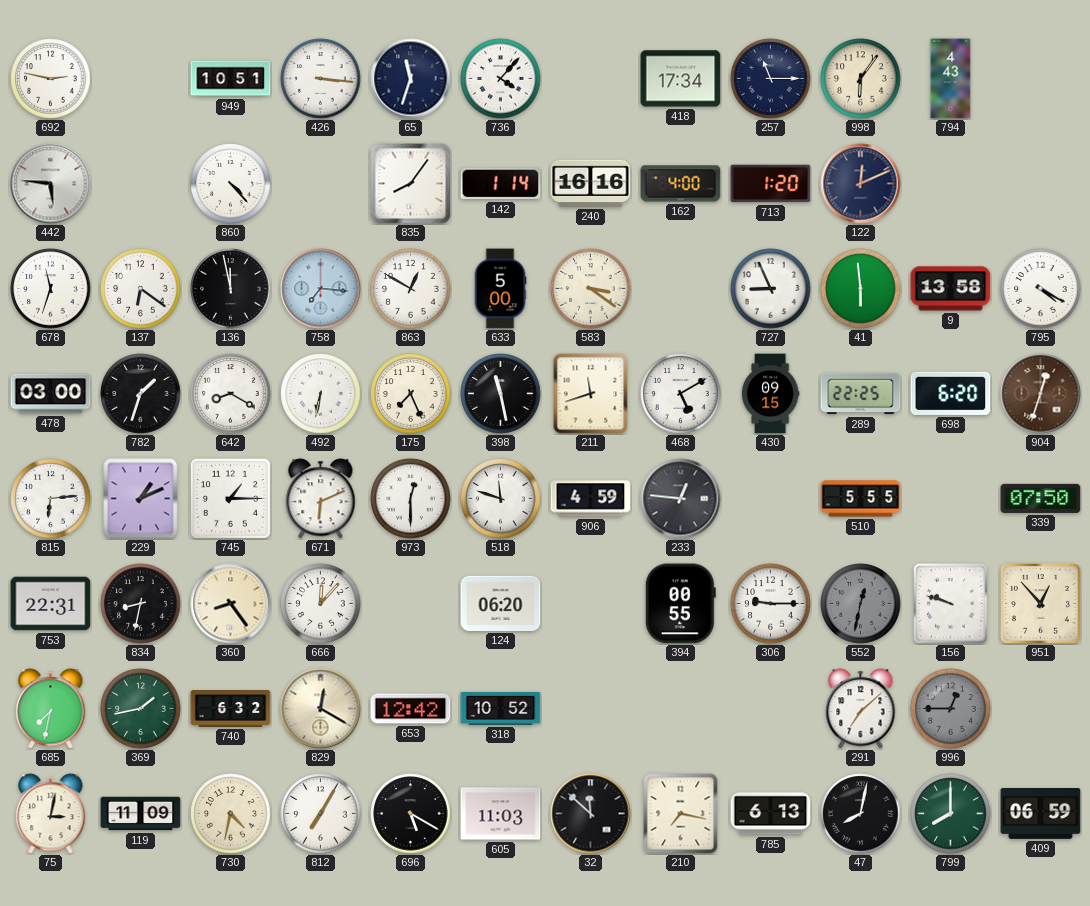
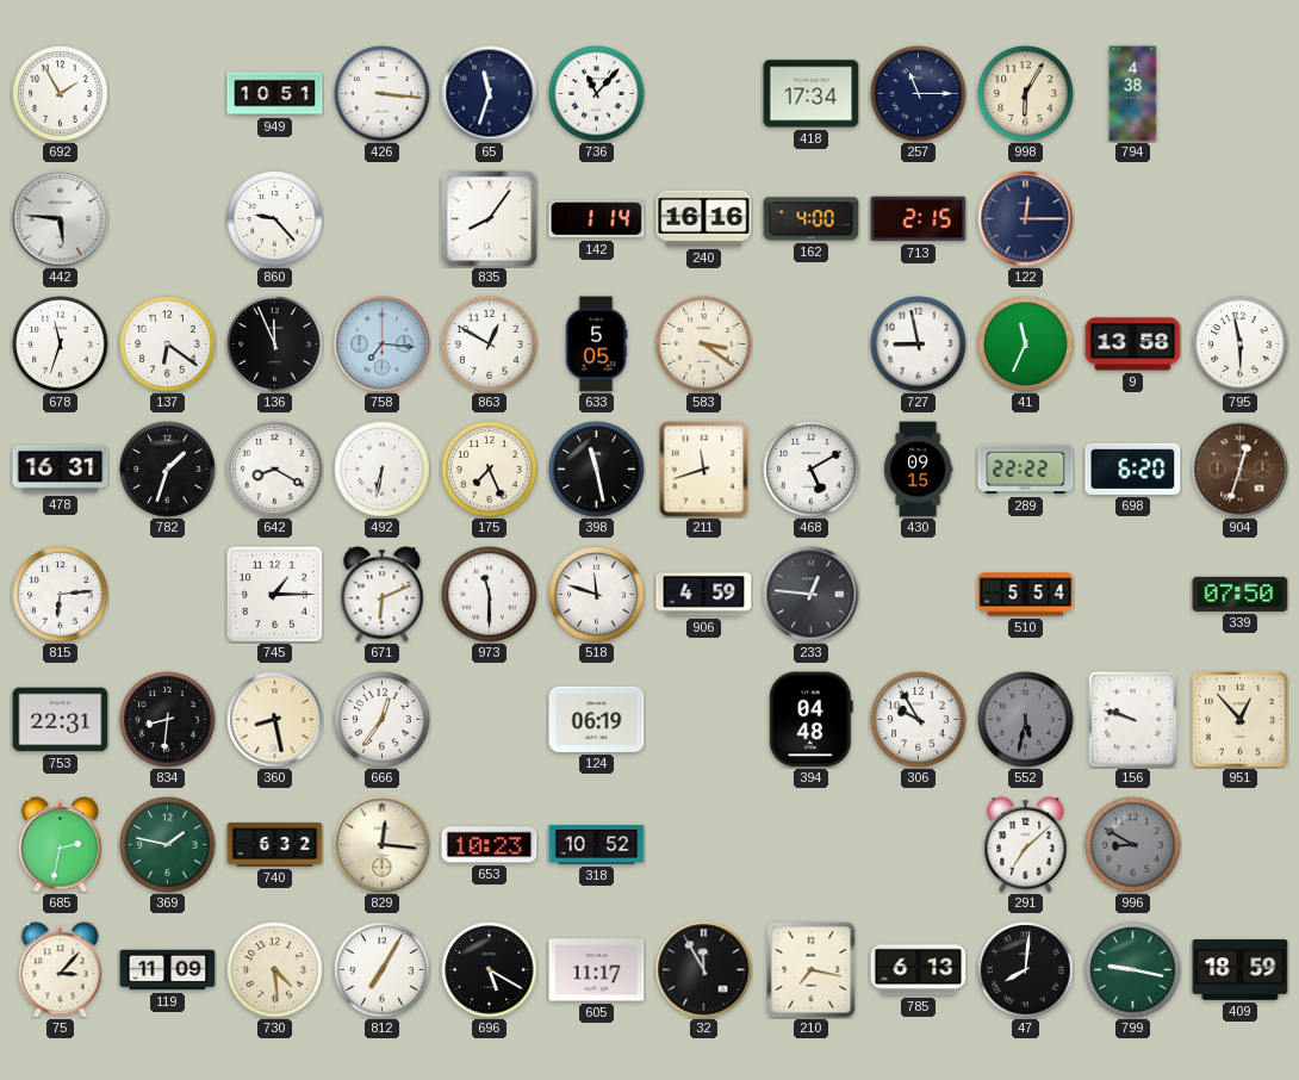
692: 2:47 -> 1:55
736: 4:07 -> 11:07
998: 6:06 -> 6:05
794: 4:43 -> 4:38
860: 4:23 -> 9:23
713: 1:20 -> 2:15
122: 12:11 -> 12:15
136: 11:58 -> 11:56
633: 5:00 -> 5:05
727: 8:56 -> 8:58
41: 5:59 -> 11:34
795: 4:20 -> 5:58
478: 03:00 -> 16:31
289: 22:25 -> 22:22
229: 1:11 -> none
973: 12:30 -> 11:30
510: 5:55 -> 5:54
834: 8:32 -> 8:31
360: 8:24 -> 8:28
666: 12:07 -> 12:36
124: 06:20 -> 06:19
394: 00:55 -> 04:48
306: 9:15 -> 9:55
552: 12:32 -> 5:32
685: 7:32 -> 2:32
369: 1:43 -> 1:47
829: 12:20 -> 12:16
653: 12:42 -> 10:23
996: 12:45 -> 8:50
75: 3:02 -> 3:07
730: 4:32 -> 4:29
605: 11:03 -> 11:17
32: 11:52 -> 11:55
47: 8:02 -> 8:01
799: 8:00 -> 9:17
409: 06:59 -> 18:59
